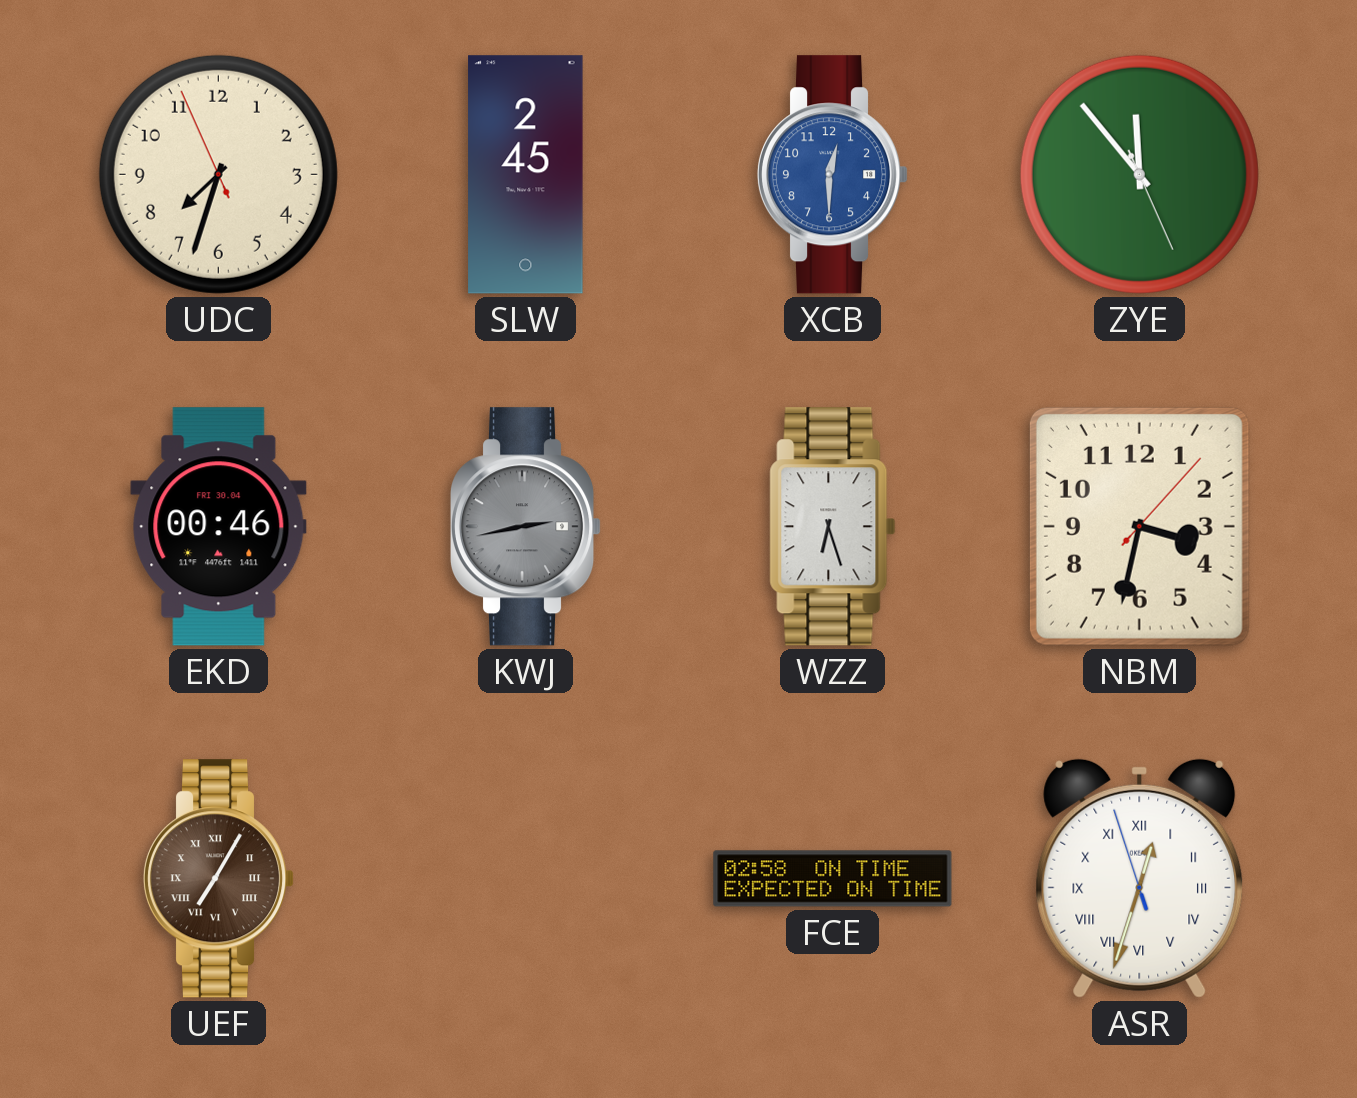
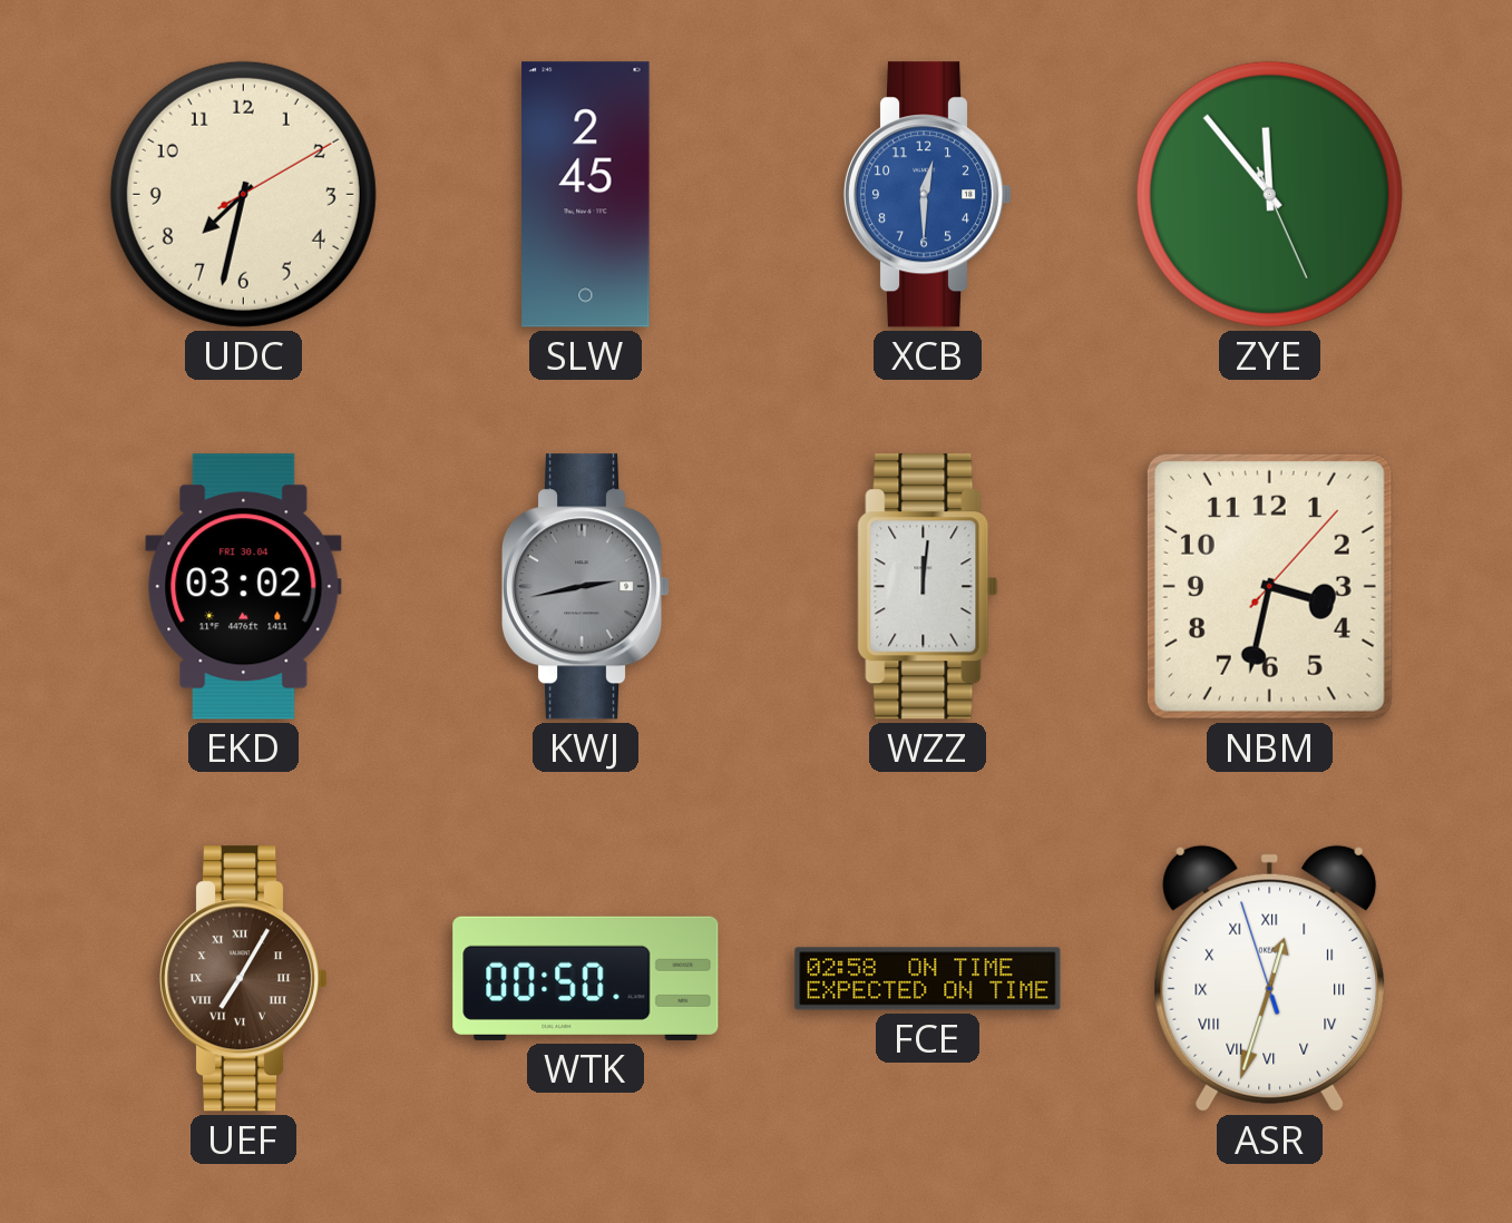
UDC: 7:32:56 -> 7:32:10
EKD: 00:46 -> 03:02
WZZ: 6:27 -> 12:01
WTK: none -> 00:50
